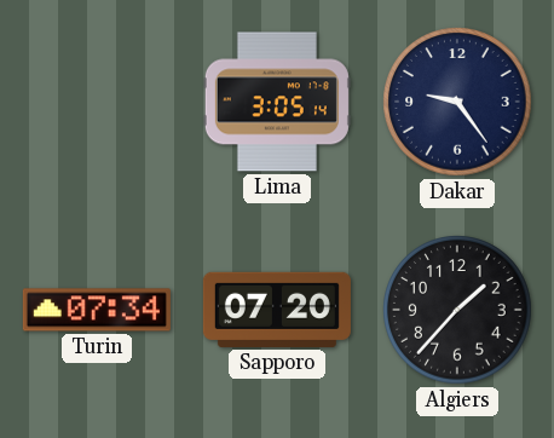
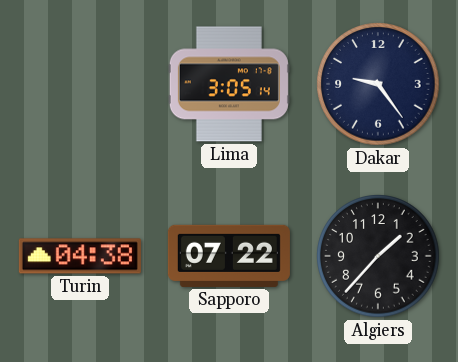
Turin: 07:34 -> 04:38
Sapporo: 07:20 -> 07:22
